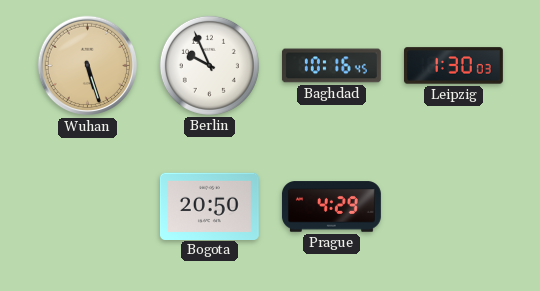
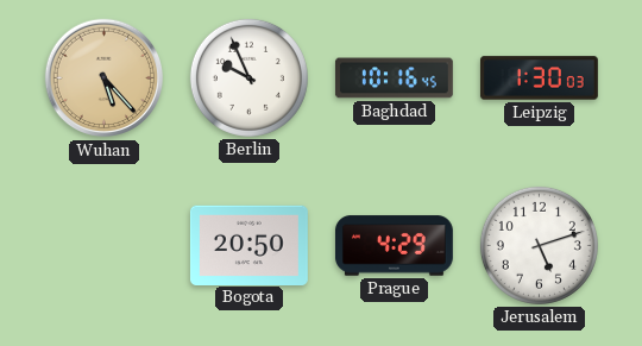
Wuhan: 5:27 -> 5:23
Jerusalem: none -> 5:12
